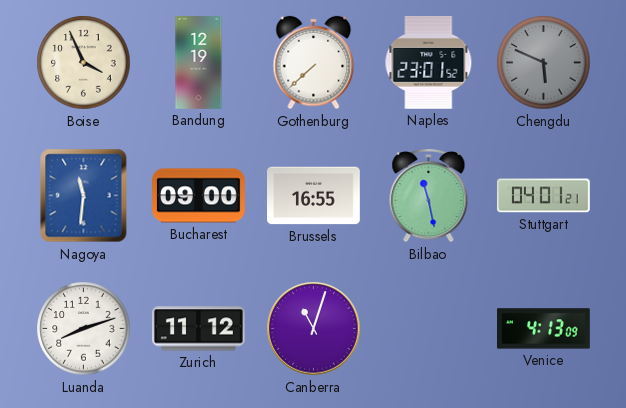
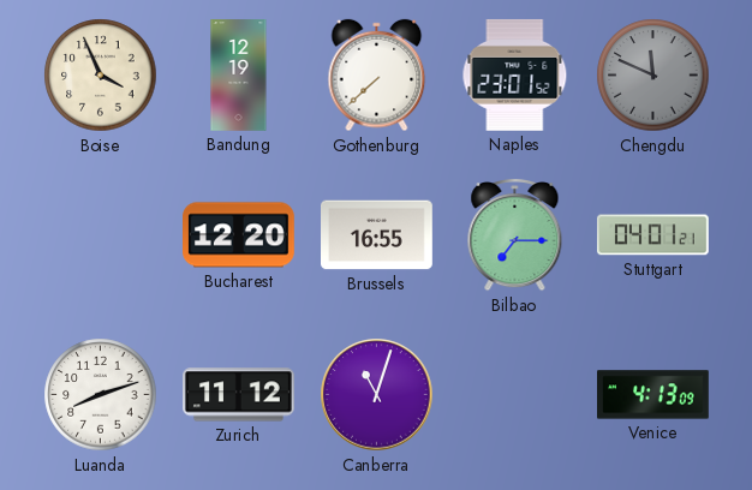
Chengdu: 5:49 -> 11:49
Nagoya: 11:31 -> none
Bucharest: 09:00 -> 12:20
Bilbao: 11:28 -> 7:15
